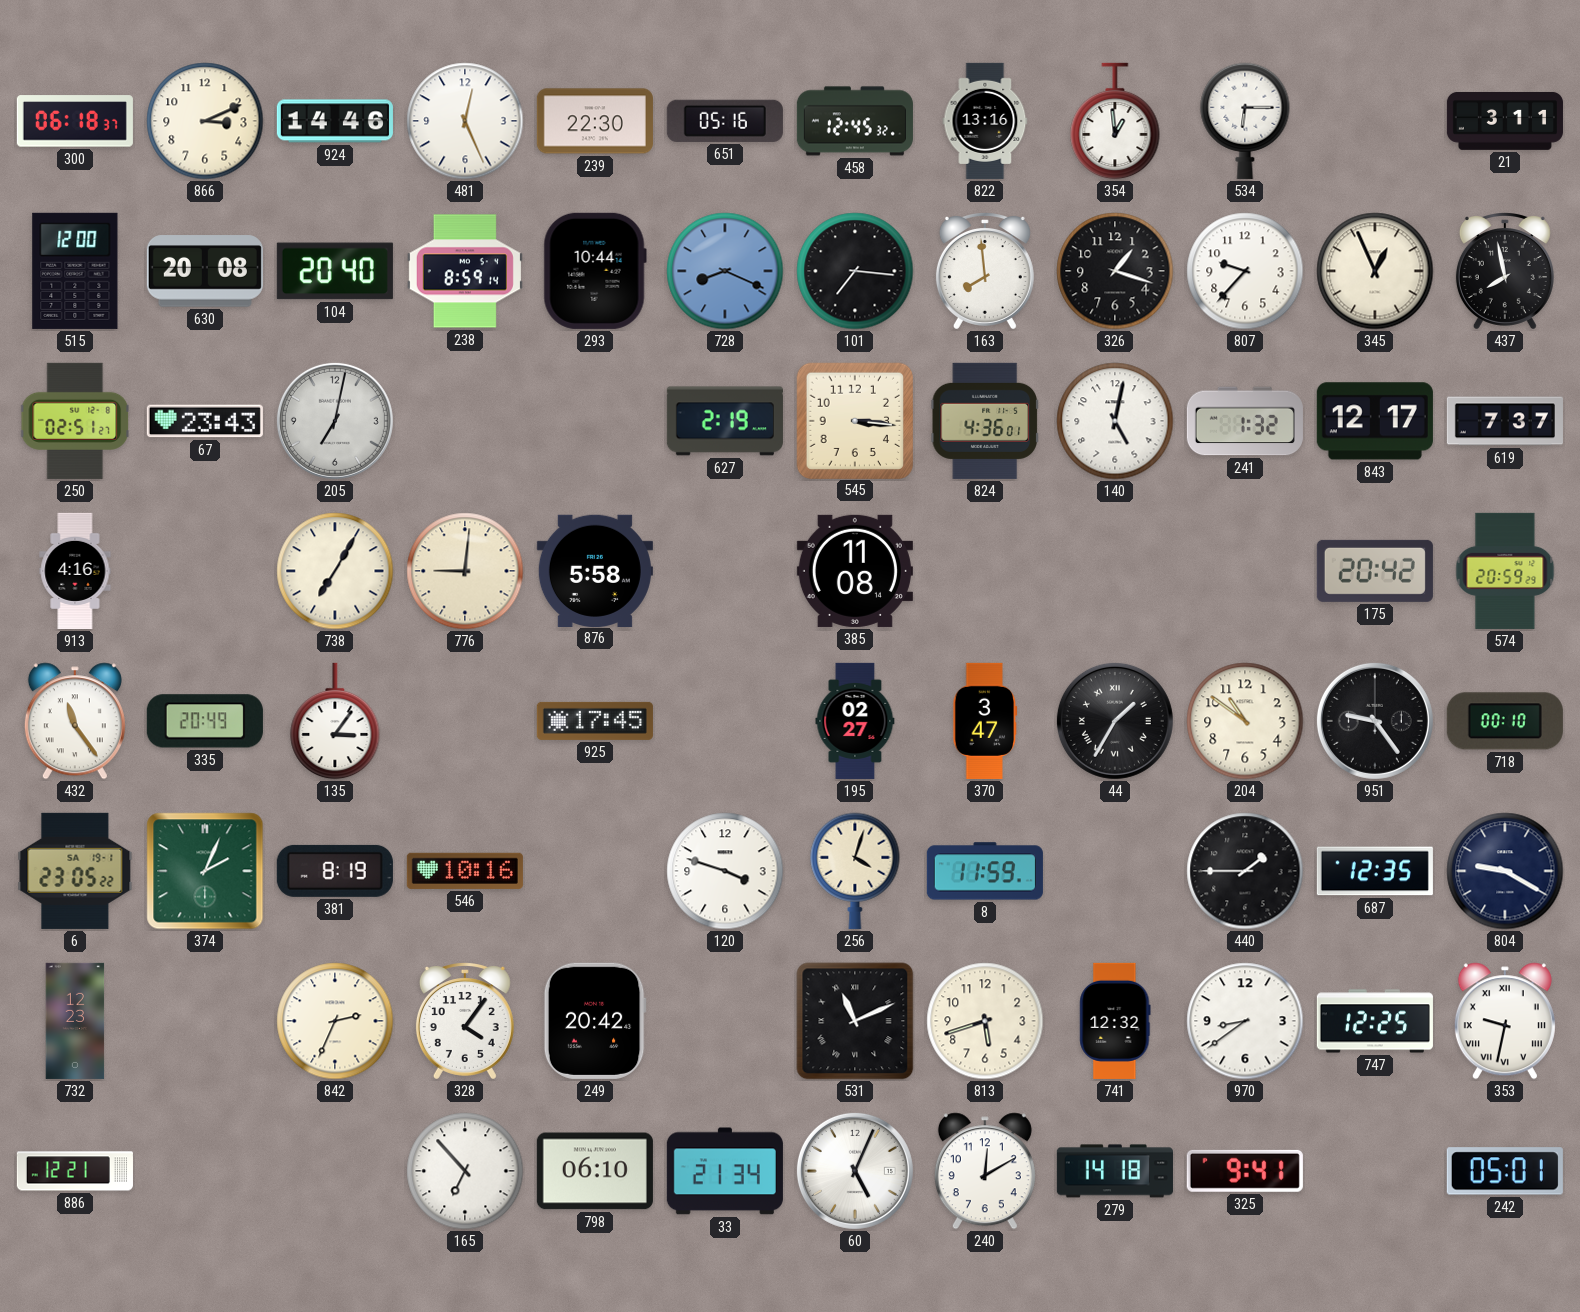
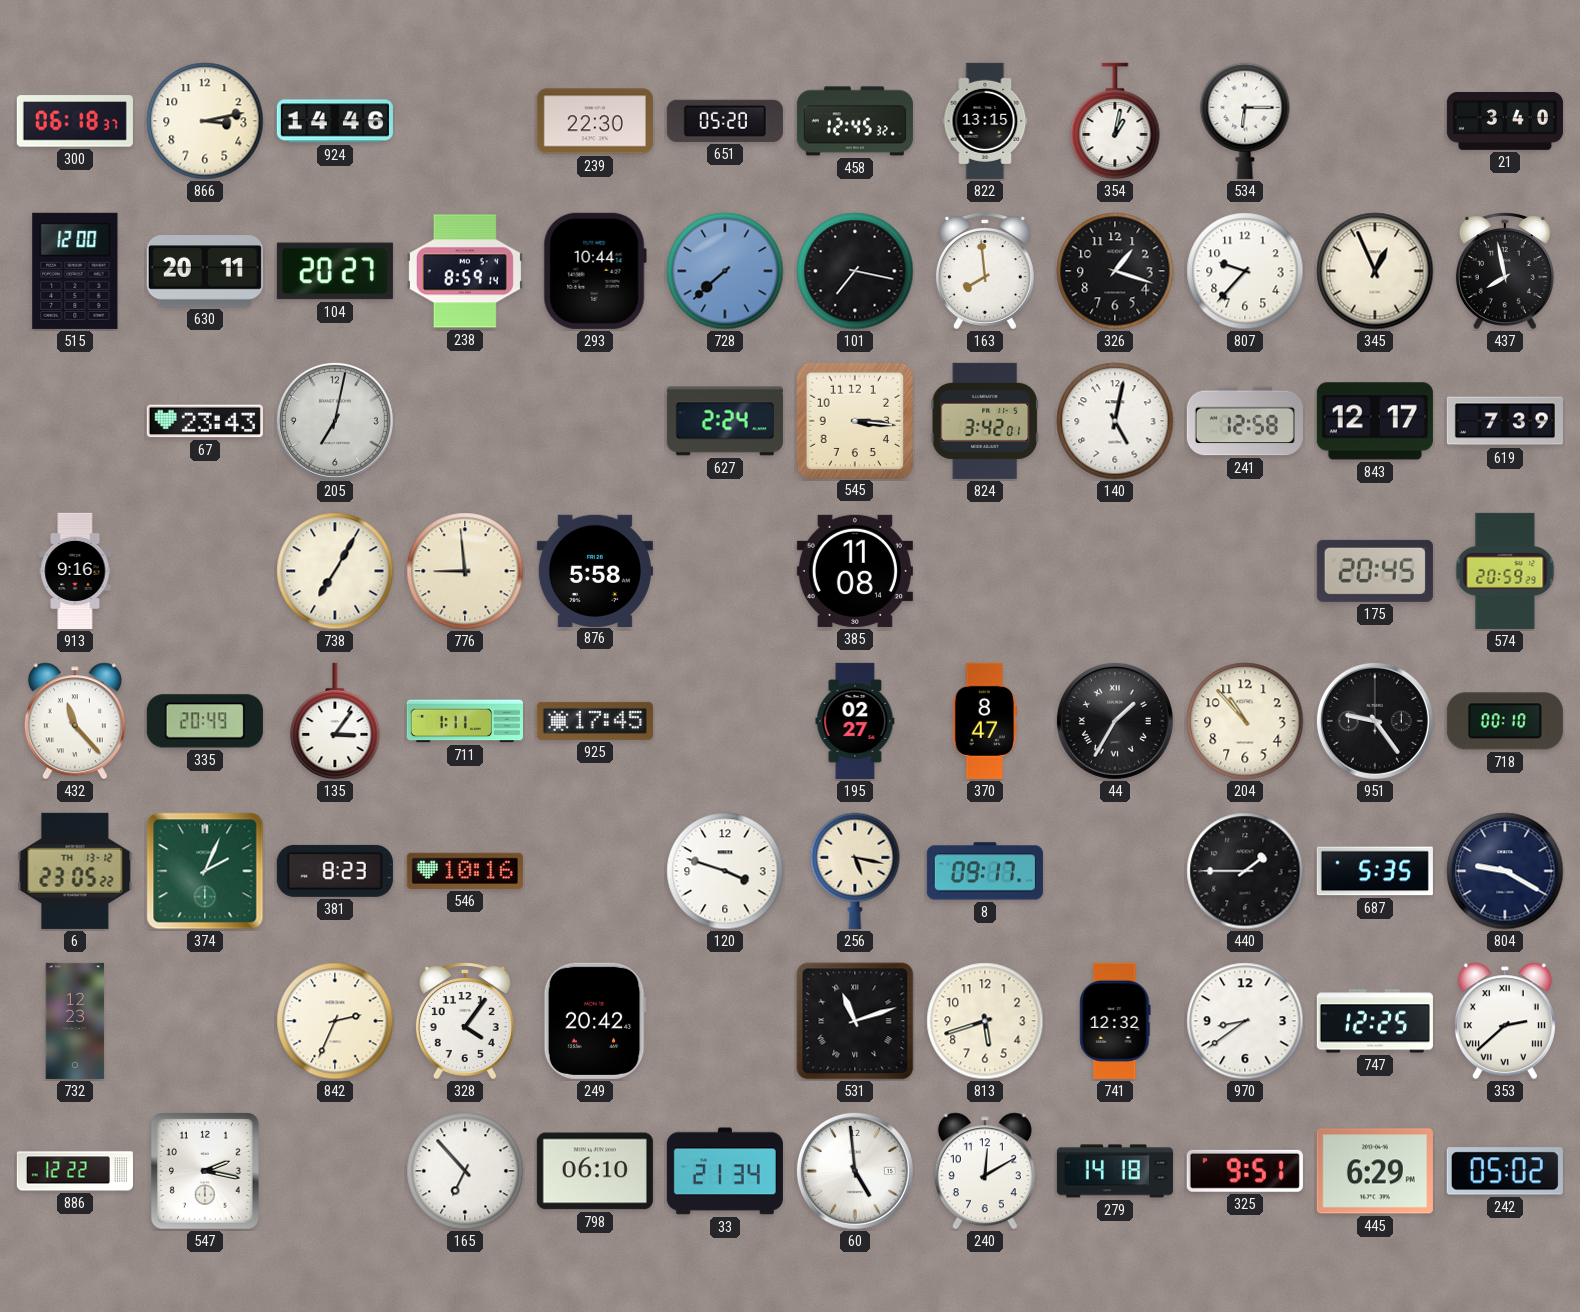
866: 3:11 -> 3:13
481: 12:26 -> none
651: 05:16 -> 05:20
822: 13:16 -> 13:15
354: 12:59 -> 1:02
21: 3:11 -> 3:40
630: 20:08 -> 20:11
104: 20:40 -> 20:27
728: 8:19 -> 7:38
101: 7:16 -> 7:17
250: 02:51 -> none
627: 2:19 -> 2:24
824: 4:36 -> 3:42
241: 1:32 -> 12:58
619: 7:37 -> 7:39
913: 4:16 -> 9:16
776: 9:01 -> 8:59
175: 20:42 -> 20:45
432: 11:24 -> 11:23
711: none -> 1:11
370: 3:47 -> 8:47
204: 10:51 -> 10:53
6 date: SA 19-1 -> TH 13-12
381: 8:19 -> 8:23
256: 4:03 -> 5:17
8: 11:59 -> 09:17
687: 12:35 -> 5:35
531: 11:11 -> 11:12
353: 9:32 -> 2:38
886: 12:21 -> 12:22
547: none -> 2:17
60: 5:04 -> 4:59
325: 9:41 -> 9:51
445: none -> 6:29
242: 05:01 -> 05:02
